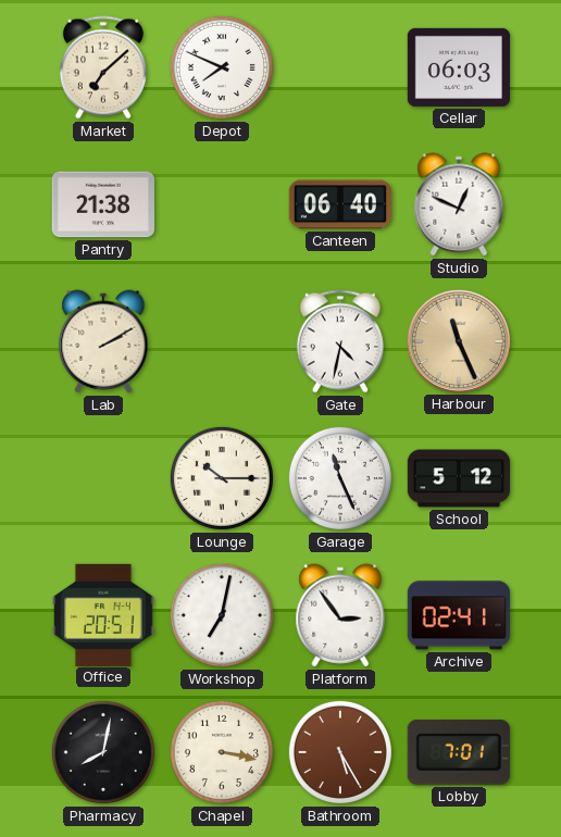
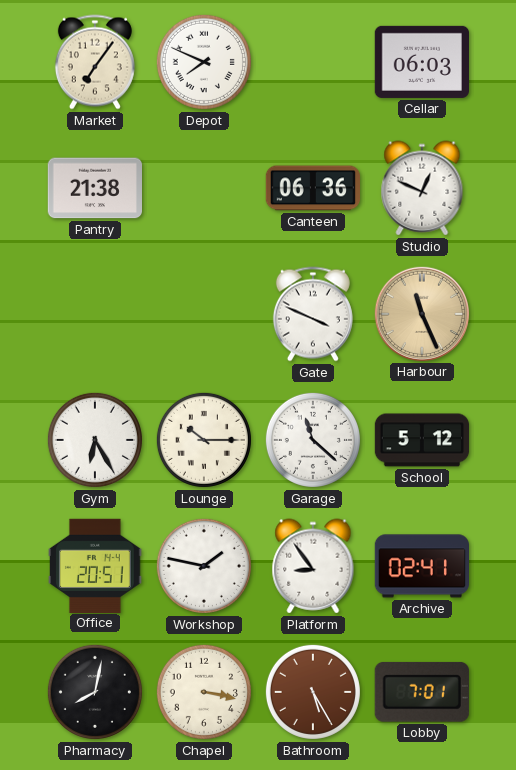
Market: 7:08 -> 7:06
Canteen: 06:40 -> 06:36
Lab: 2:10 -> none
Gate: 4:32 -> 3:49
Gym: none -> 6:25
Garage: 11:26 -> 11:22
Workshop: 7:02 -> 1:47
Platform: 2:54 -> 8:54
